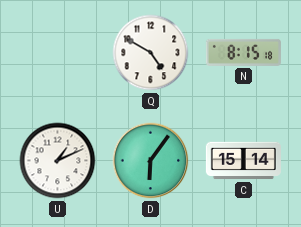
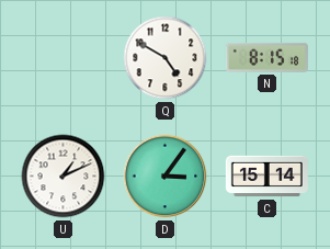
D: 6:06 -> 3:06
